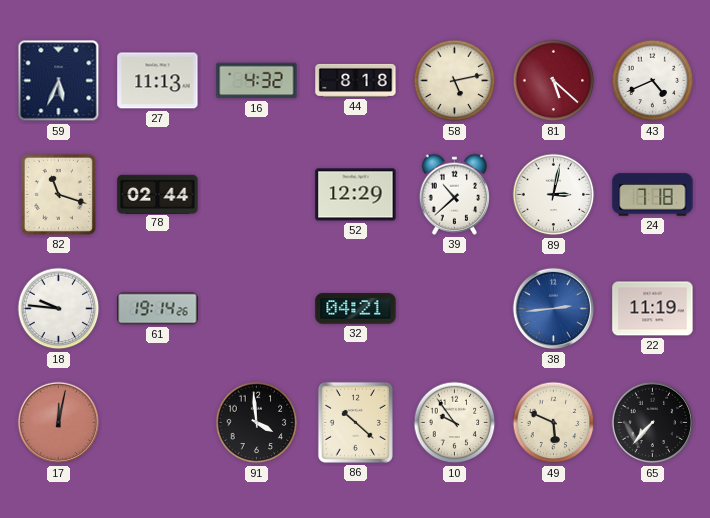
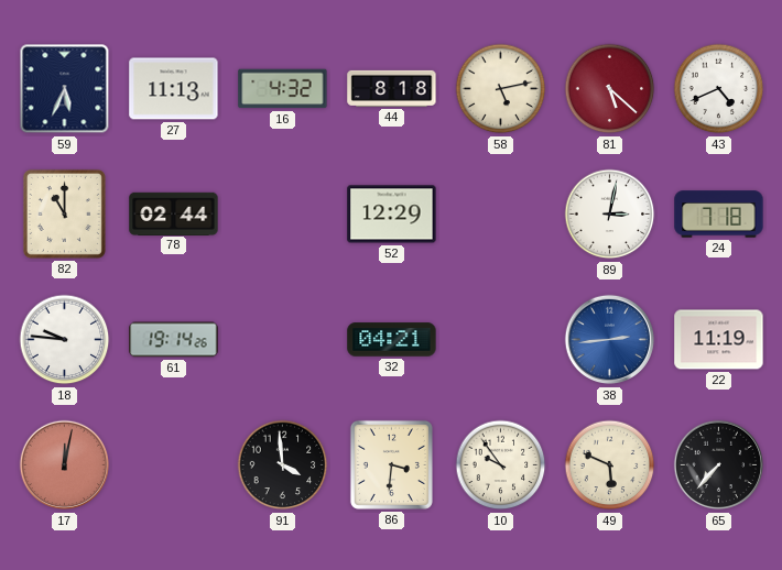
82: 11:18 -> 11:00
39: 10:38 -> none
86: 10:22 -> 3:31
